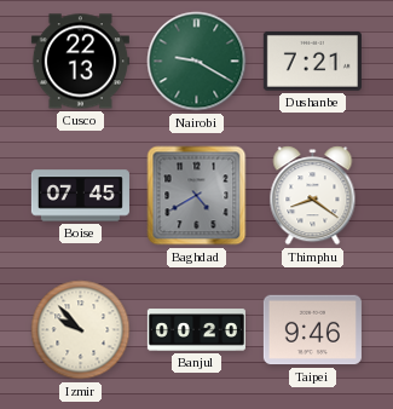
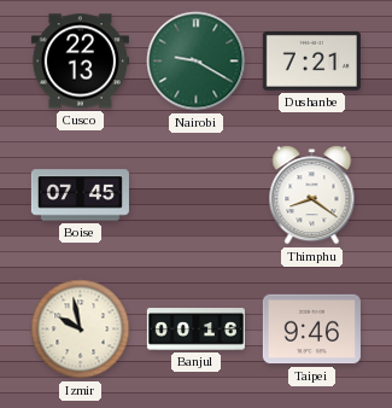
Baghdad: 4:40 -> none
Izmir: 9:53 -> 9:58
Banjul: 00:20 -> 00:16
